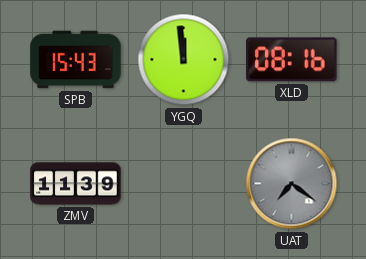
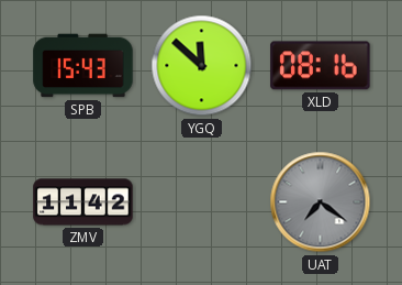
YGQ: 11:59 -> 11:52
ZMV: 11:39 -> 11:42
